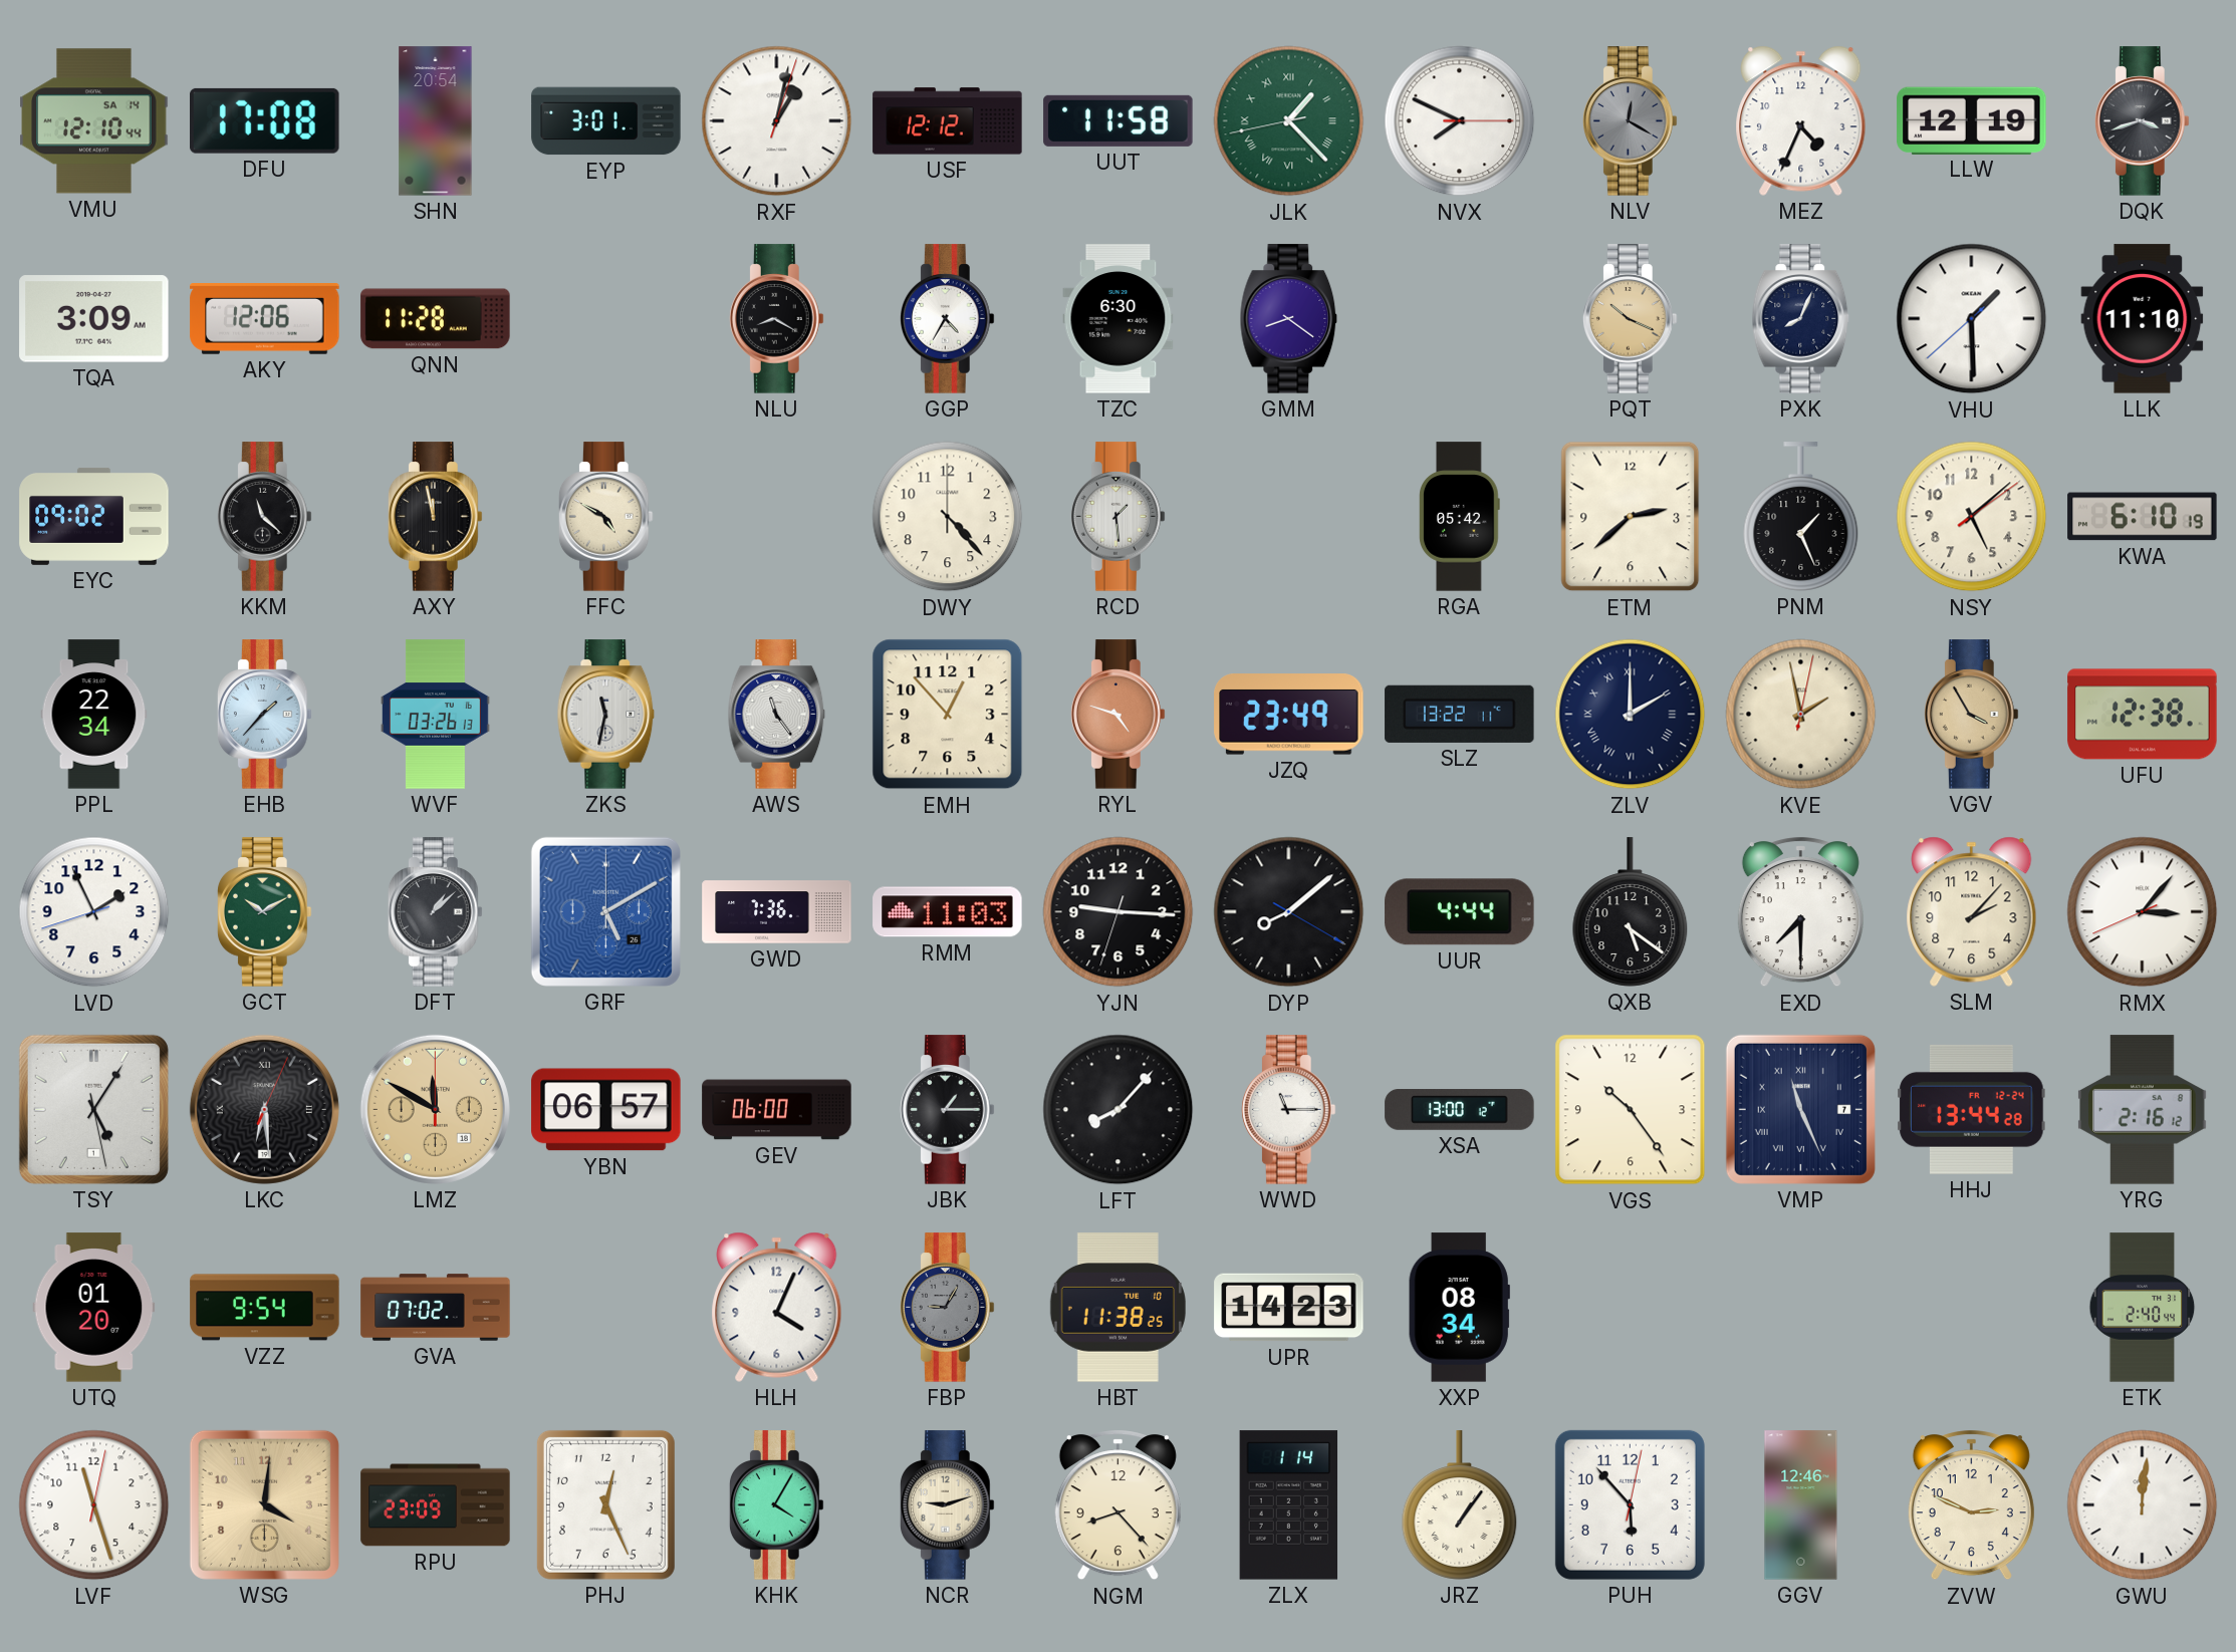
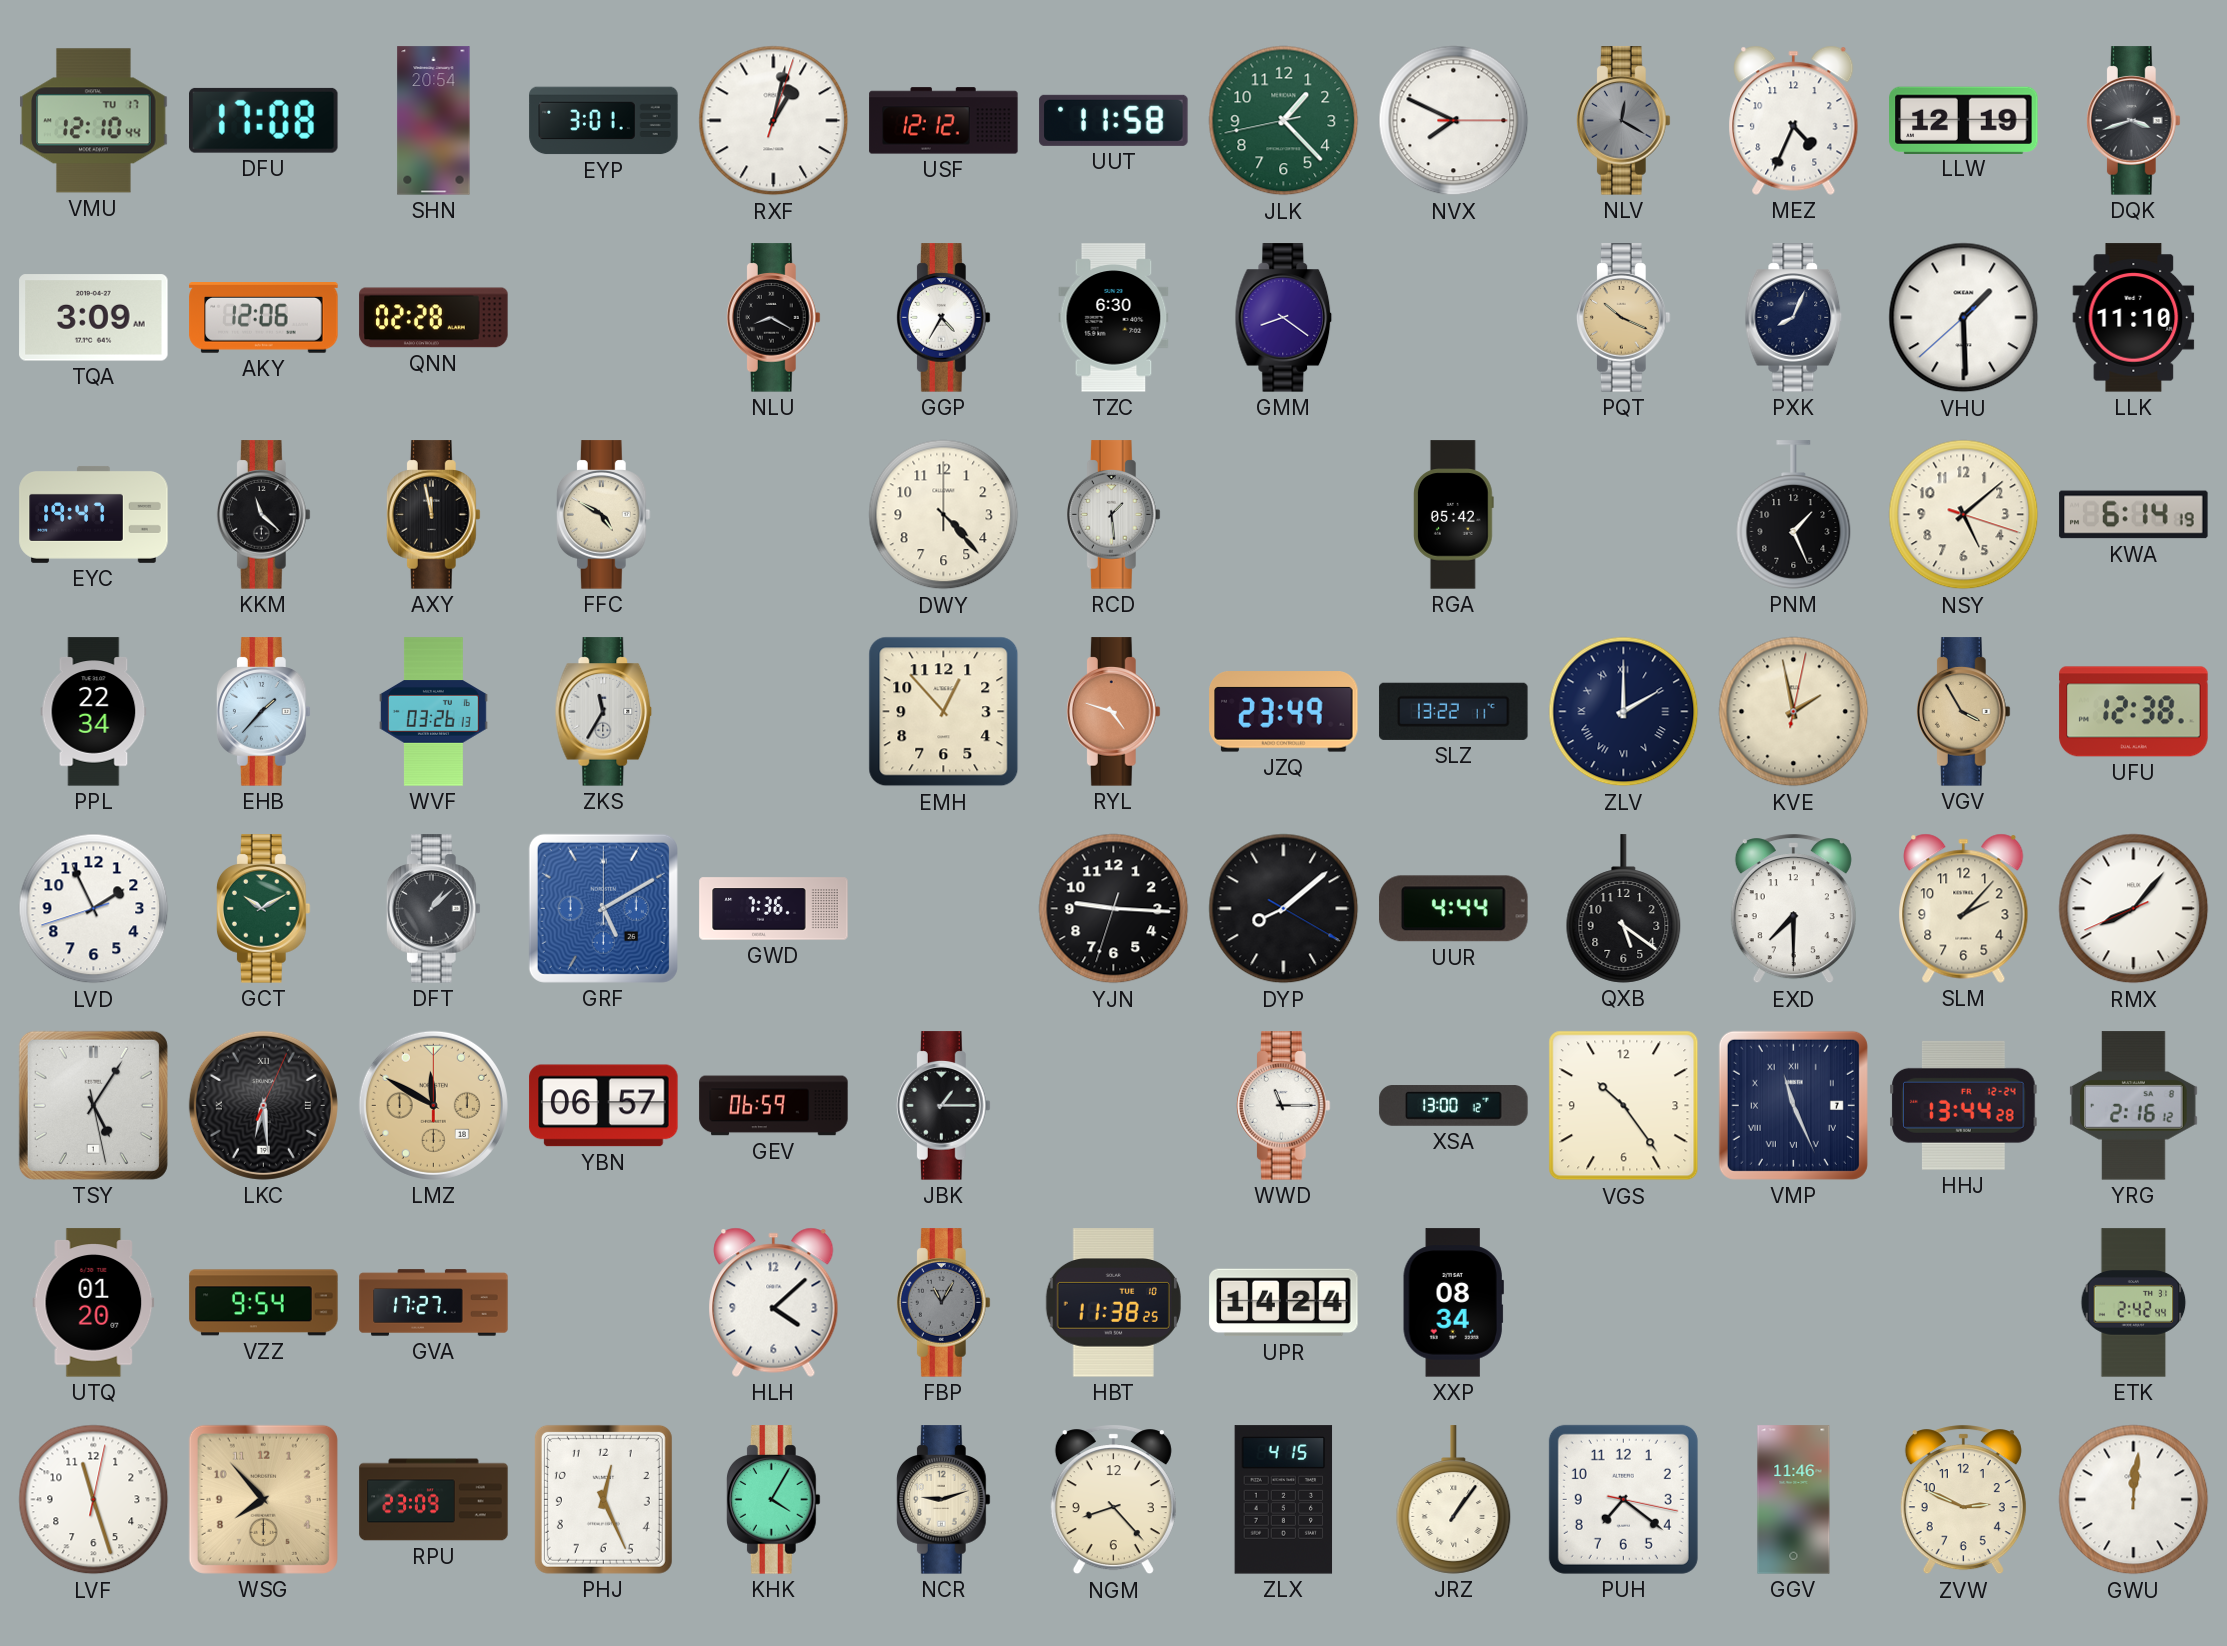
VMU date: SA 14 -> TU 17
JLK numerals: Roman -> Arabic
QNN: 11:28 -> 02:28
EYC: 09:02 -> 19:47
ETM: 2:38 -> none
NSY: 5:08:09 -> 5:08:18
KWA: 6:10 -> 6:14
ZKS: 11:32 -> 11:35
AWS: 11:24 -> none
RMM: 11:03 -> none
RMX: 3:06 -> 8:06
GEV: 06:00 -> 06:59
LFT: 8:07 -> none
GVA: 07:02 -> 17:27
HLH: 4:04 -> 4:08
FBP: 9:05 -> 11:05
UPR: 14:23 -> 14:24
ETK: 2:40 -> 2:42
WSG: 4:01 -> 7:53
ZLX: 1:14 -> 4:15
PUH: 5:53 -> 7:21
GGV: 12:46 -> 11:46
